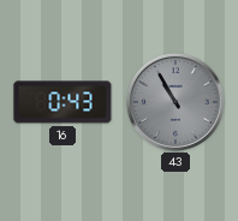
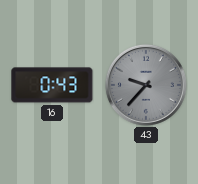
43: 10:55 -> 9:37
